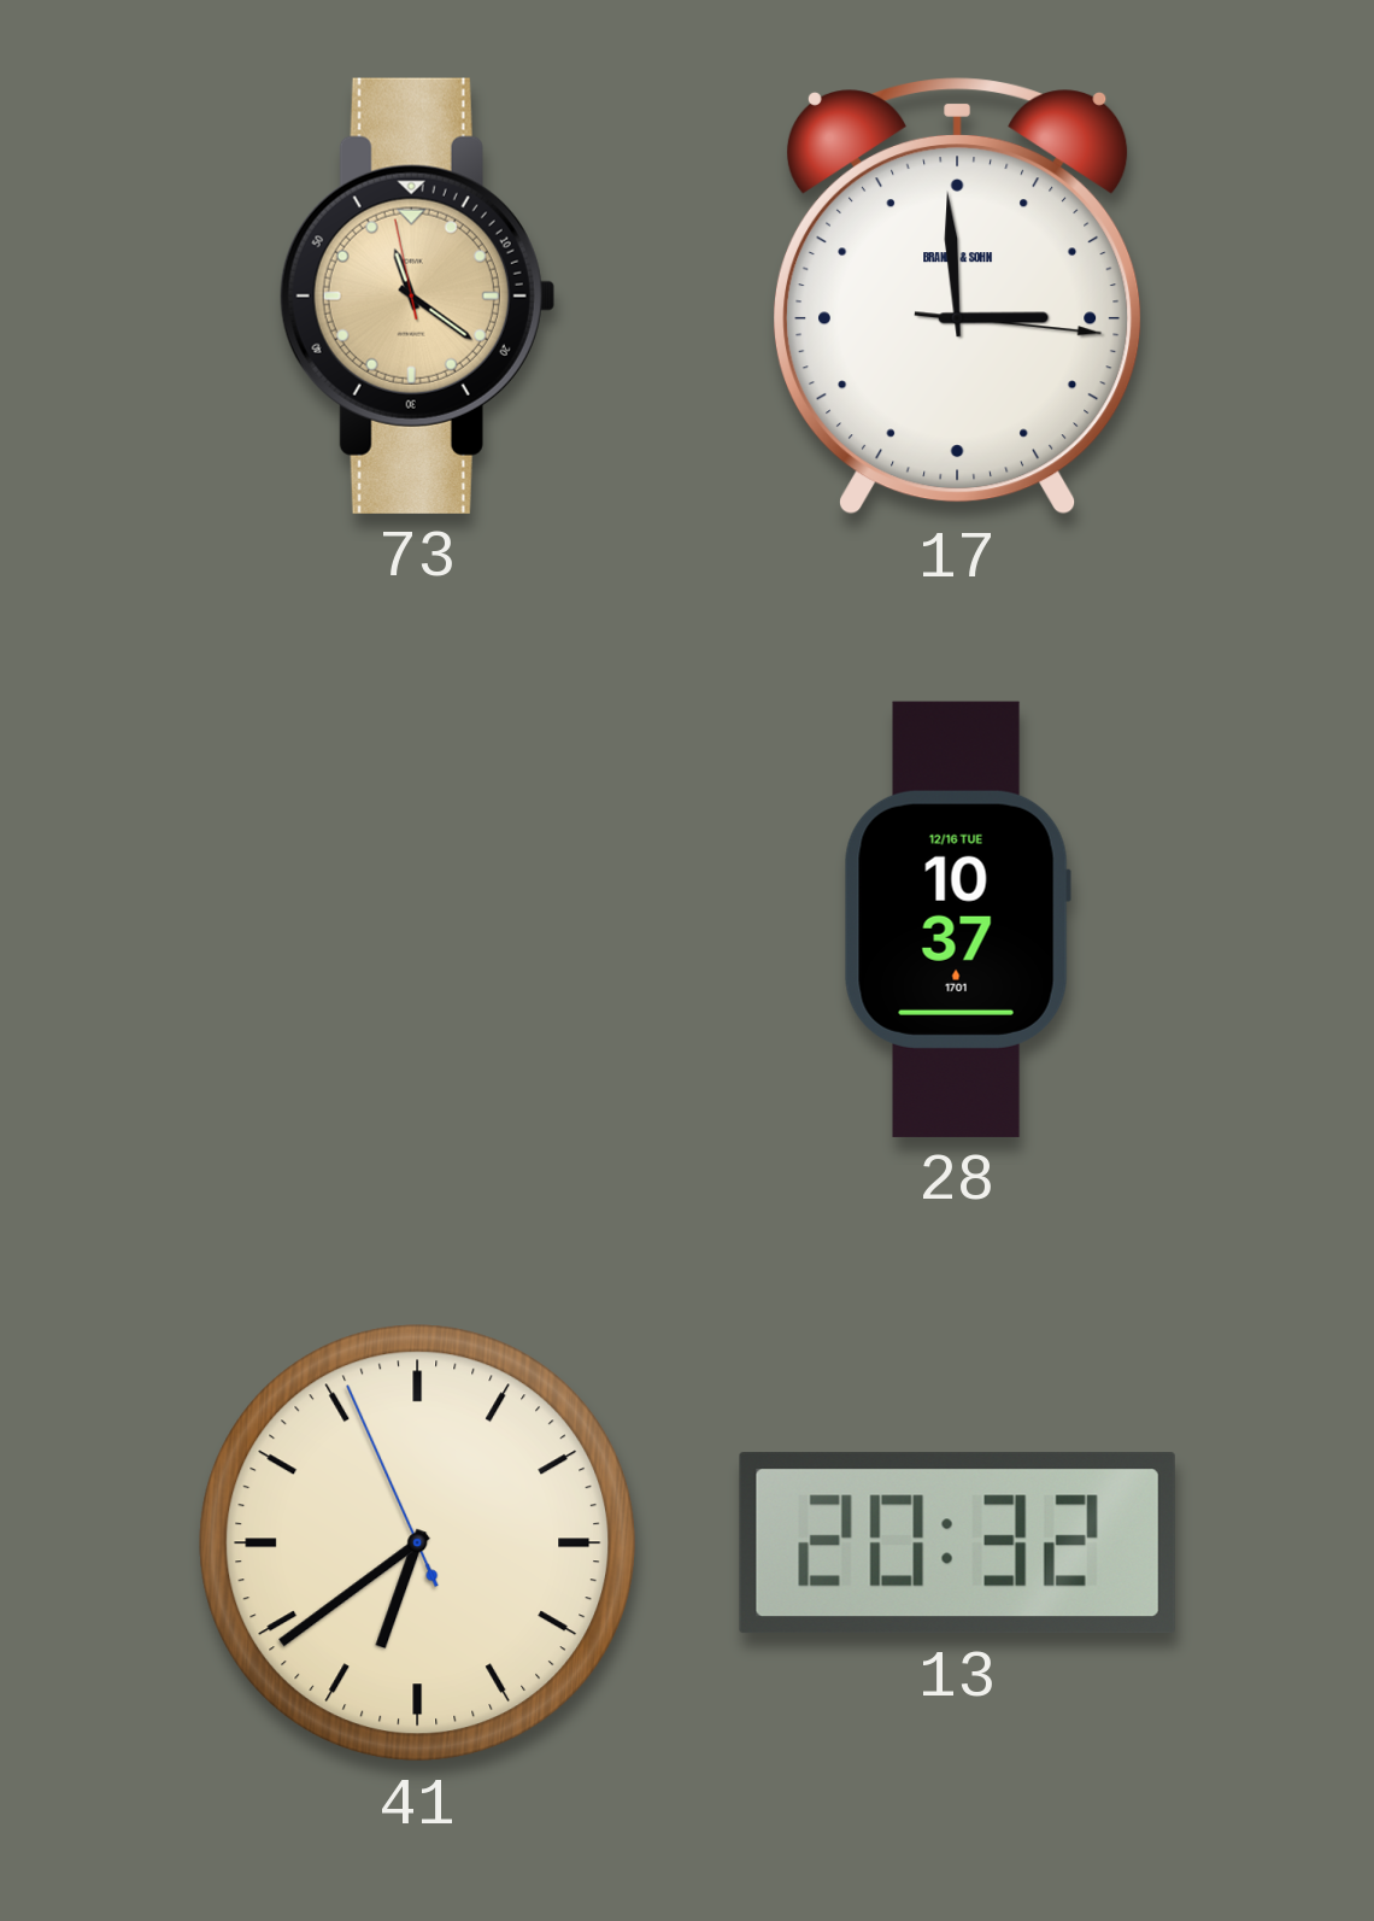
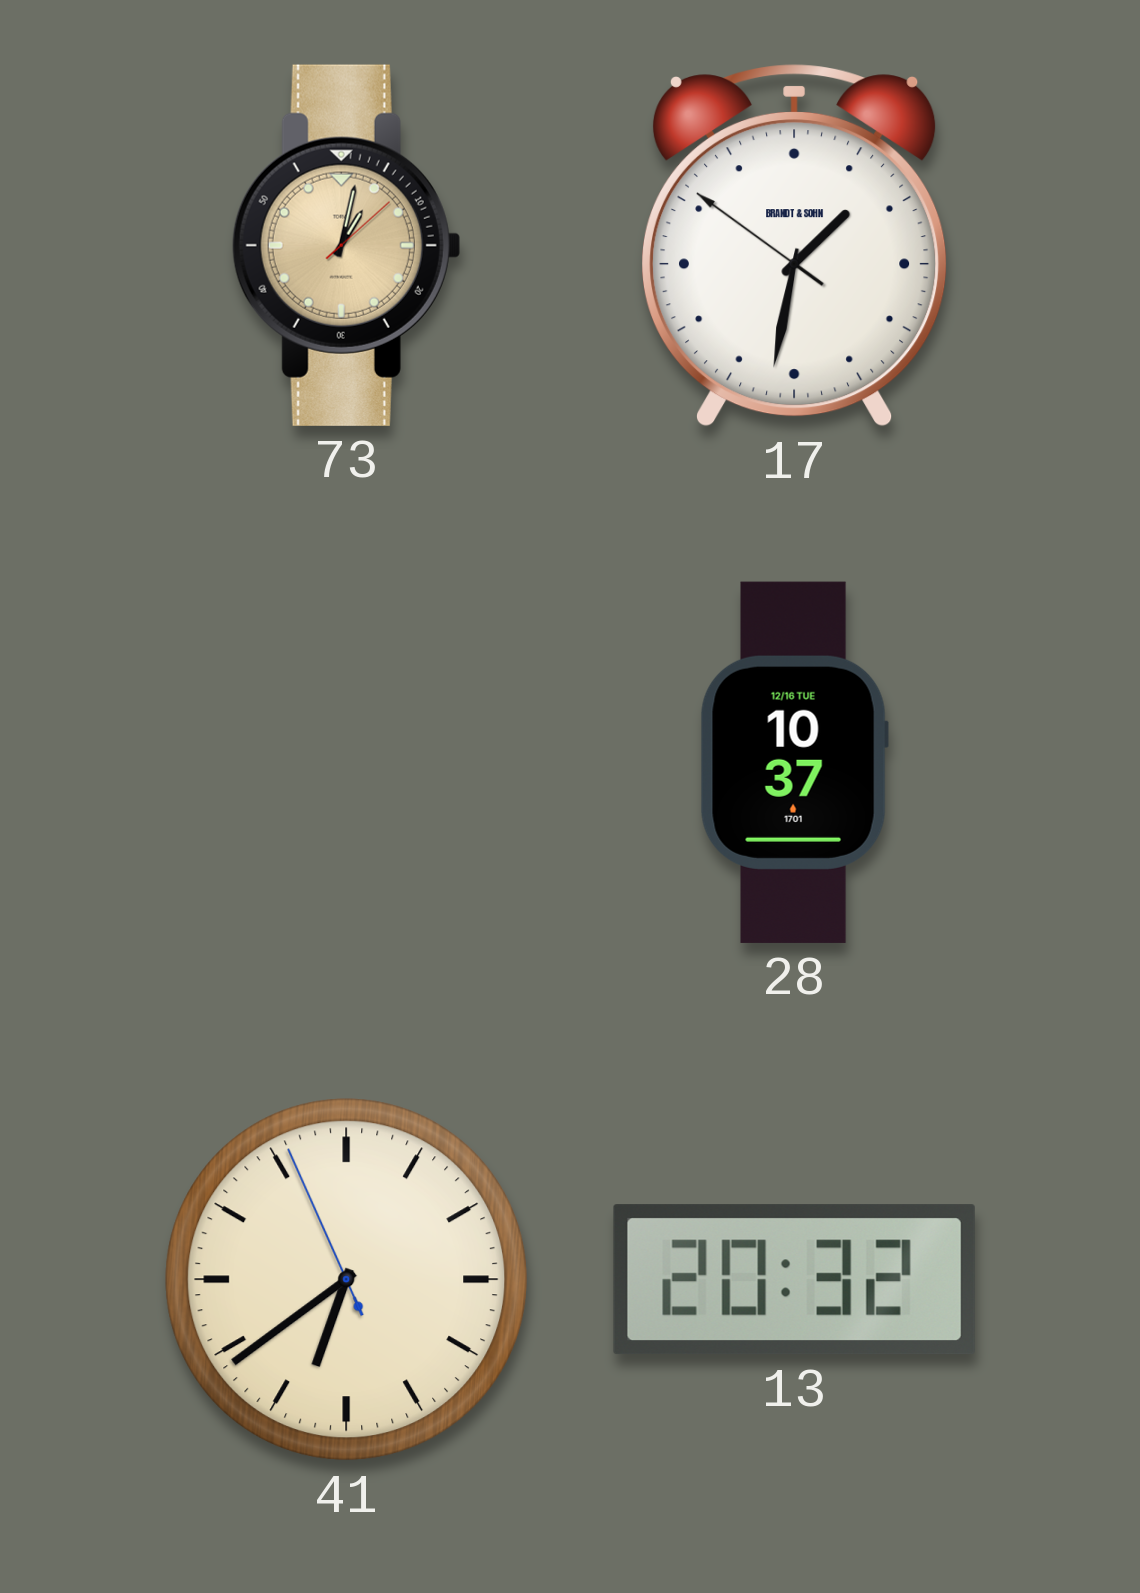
73: 11:20 -> 1:02
17: 2:59 -> 1:31
